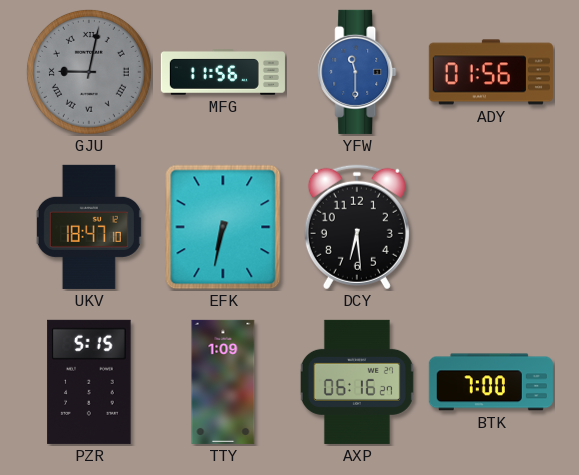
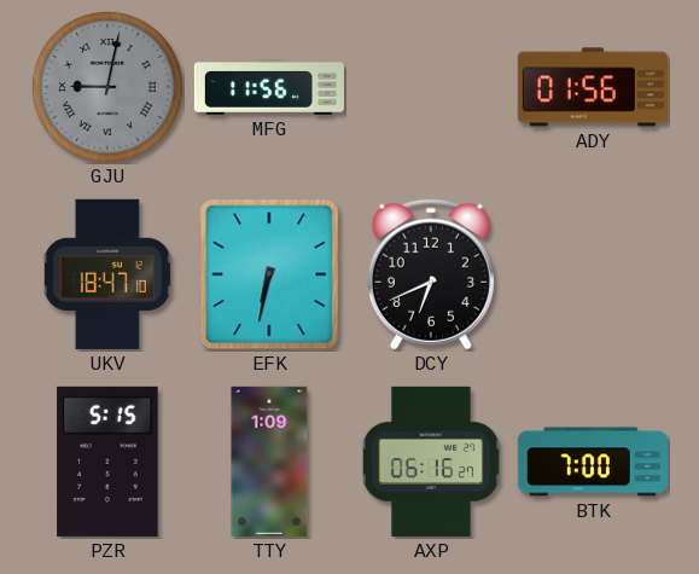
YFW: 11:30 -> none
DCY: 6:29 -> 6:41
